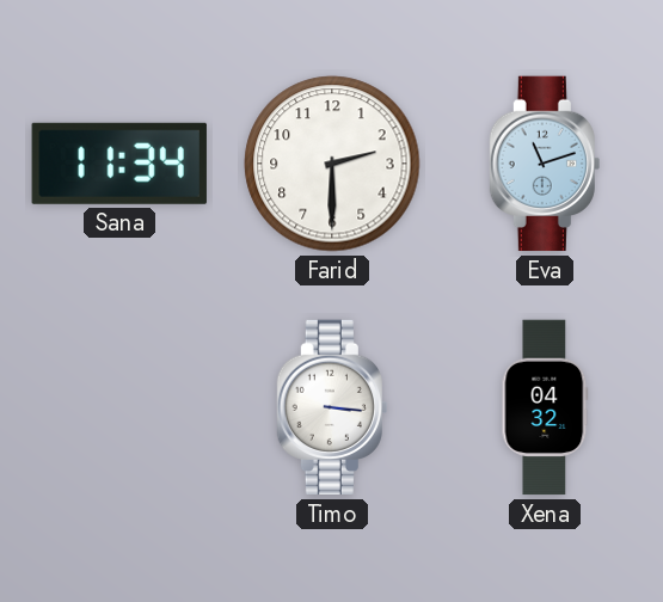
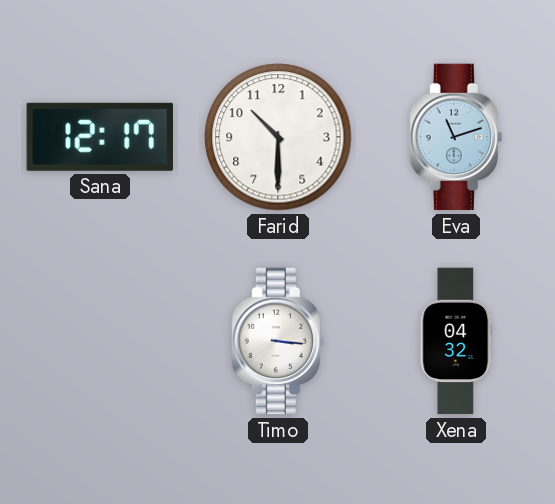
Sana: 11:34 -> 12:17
Farid: 2:30 -> 10:30
